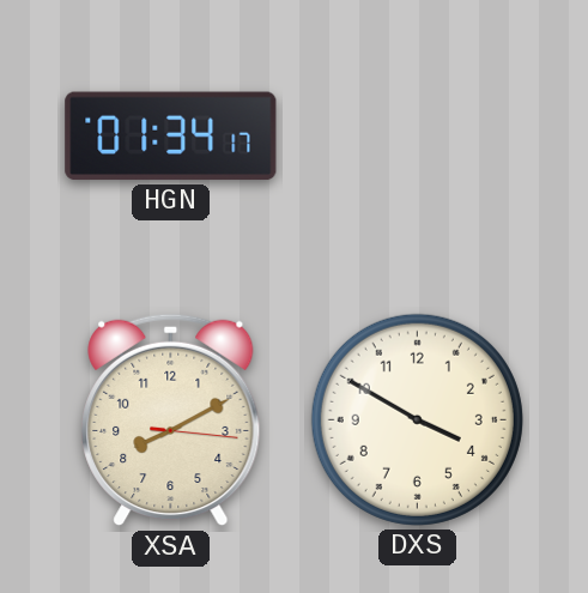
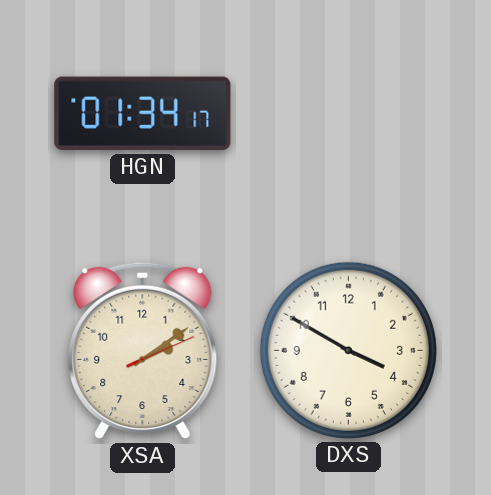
XSA: 8:10 -> 2:09
